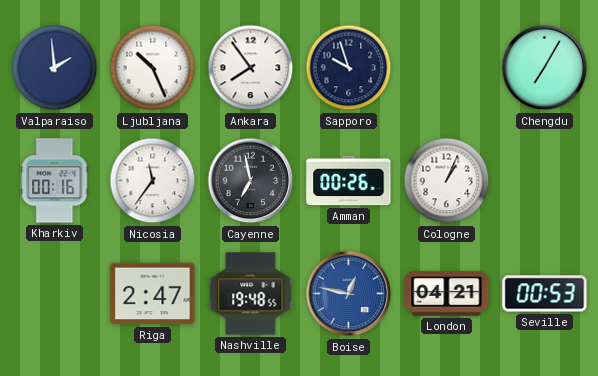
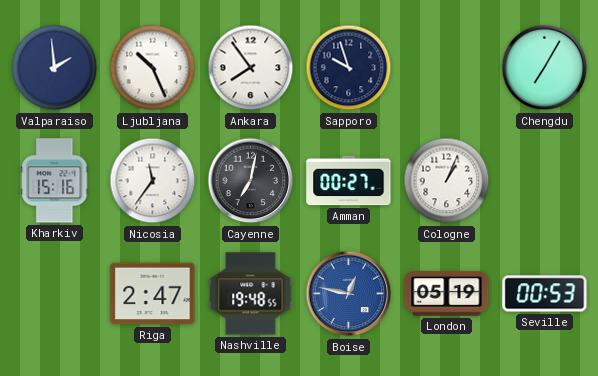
Kharkiv: 00:16 -> 15:16
Cayenne: 6:58 -> 7:02
Amman: 00:26 -> 00:27
London: 04:21 -> 05:19
